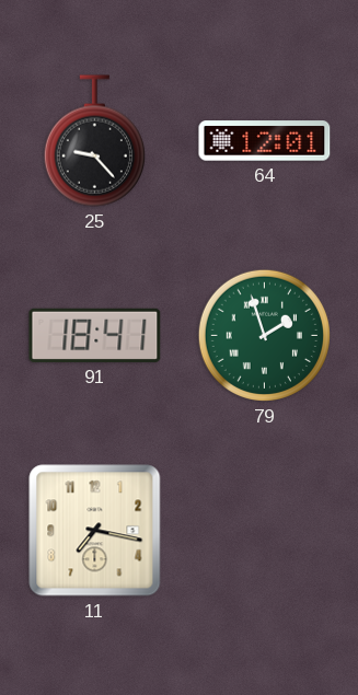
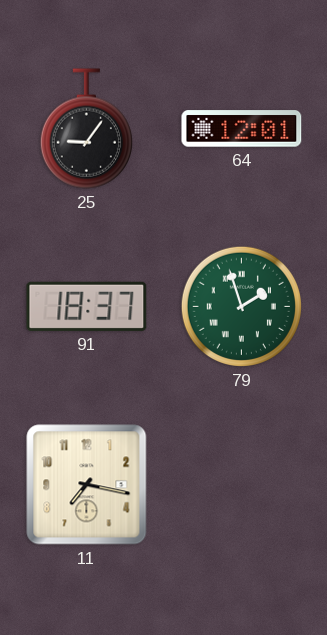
25: 9:23 -> 9:06
91: 18:41 -> 18:37
